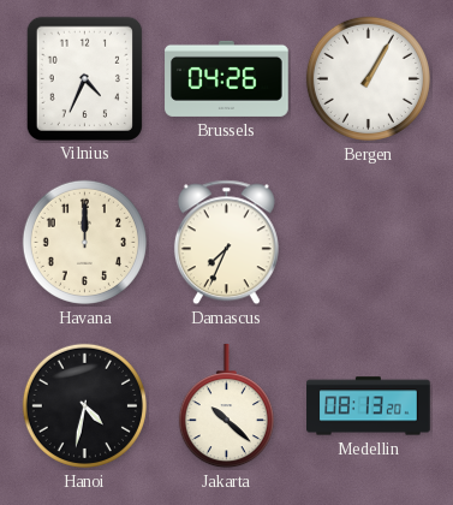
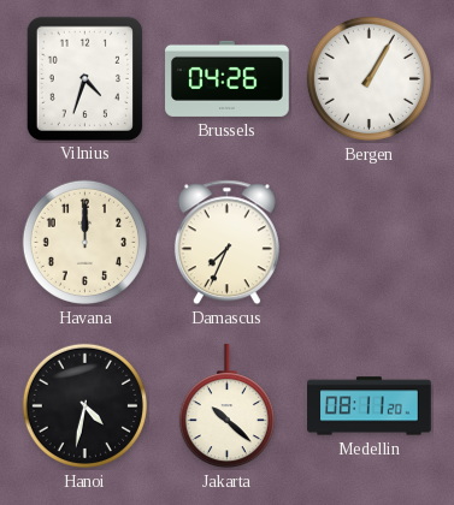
Vilnius: 4:34 -> 4:33
Medellin: 08:13 -> 08:11
